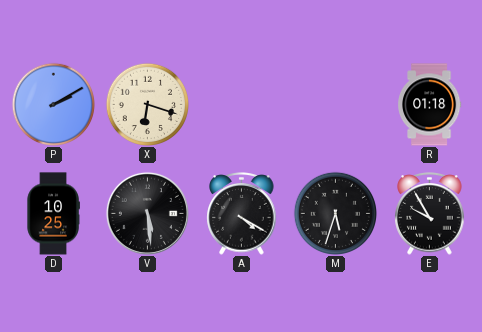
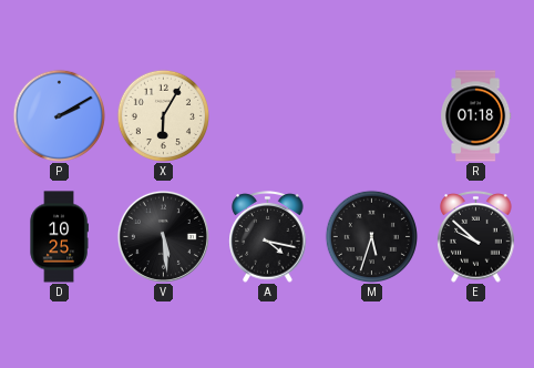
X: 6:18 -> 6:05
A: 4:20 -> 4:17
E: 9:55 -> 9:52
